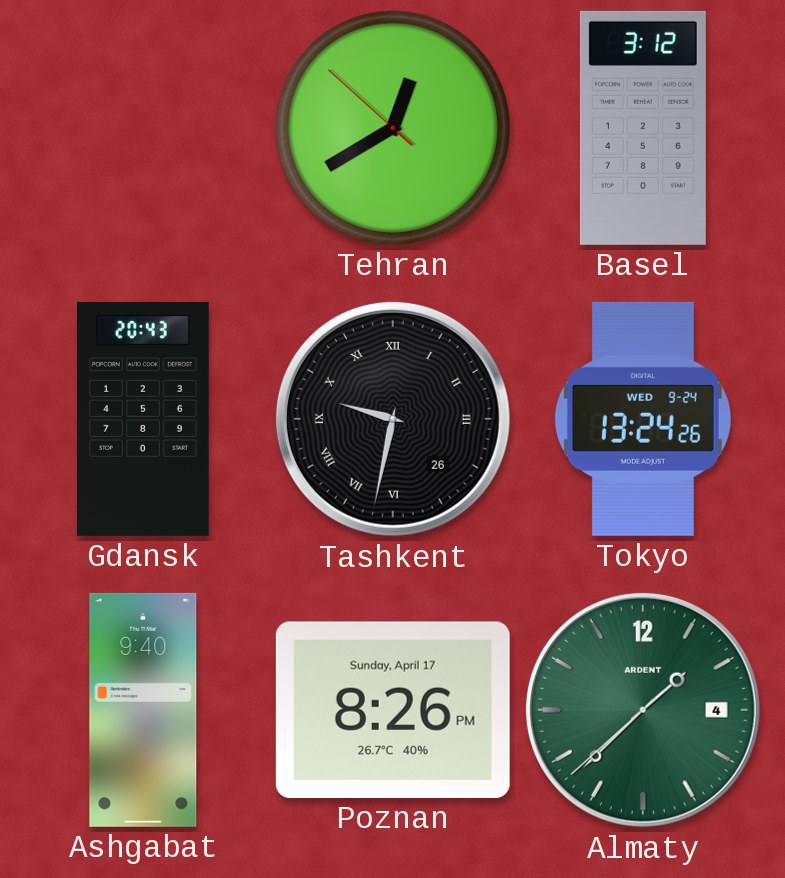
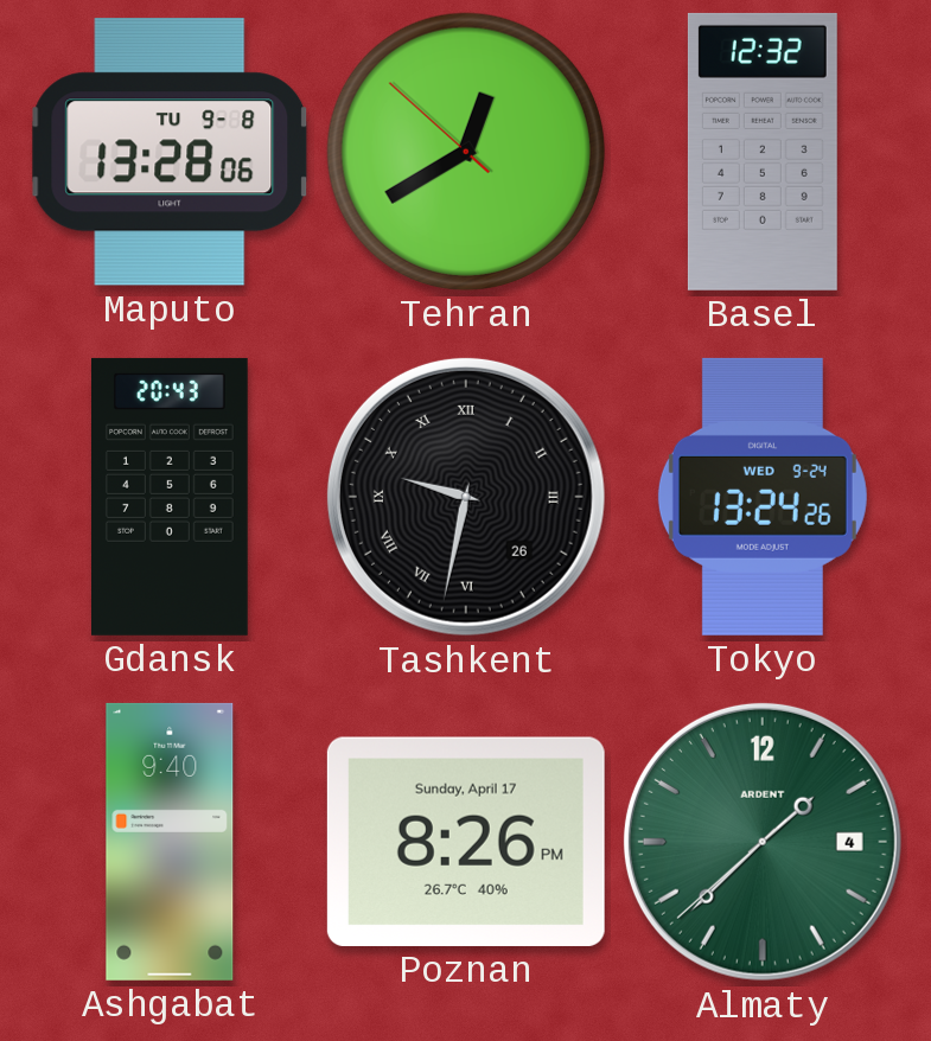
Maputo: none -> 13:28
Basel: 3:12 -> 12:32
